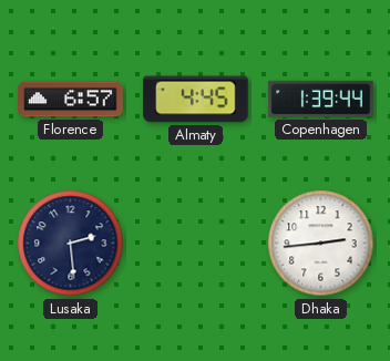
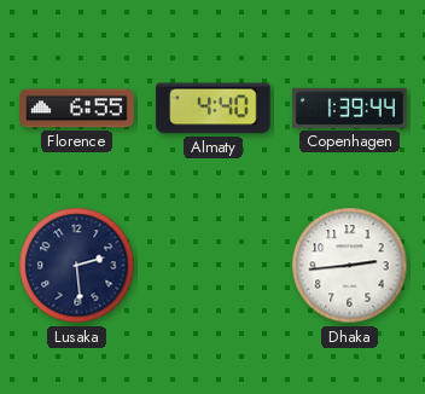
Florence: 6:57 -> 6:55
Almaty: 4:45 -> 4:40
